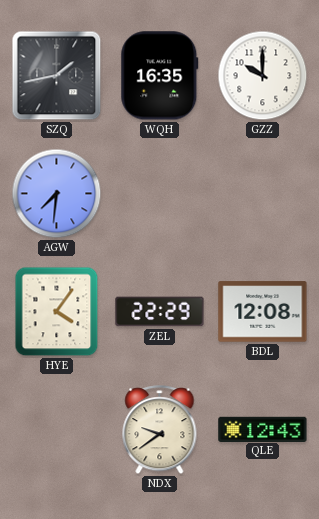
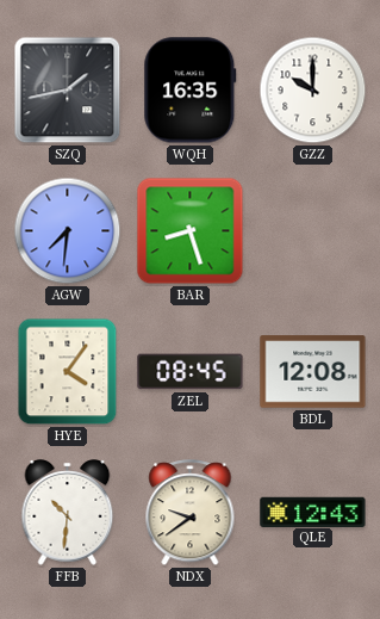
BAR: none -> 8:27
ZEL: 22:29 -> 08:45
FFB: none -> 10:31
